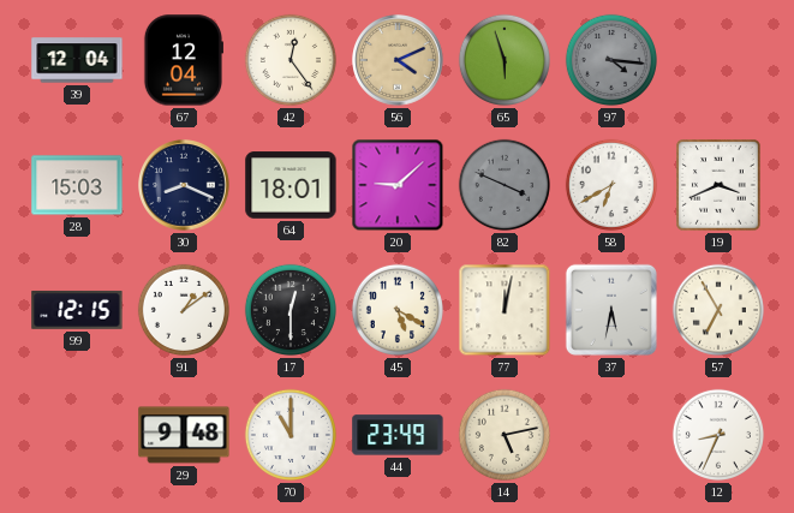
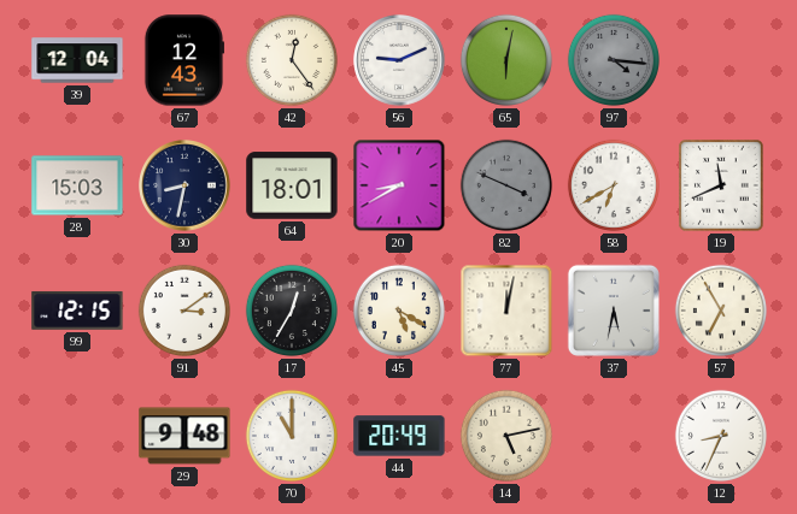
67: 12:04 -> 12:43
56: 4:11 -> 9:11
56 dial: champagne -> white
65: 5:57 -> 6:02
30: 8:19 -> 8:32
20: 9:08 -> 8:40
19: 3:41 -> 11:41
91: 1:09 -> 3:09
17: 12:30 -> 12:35
44: 23:49 -> 20:49
